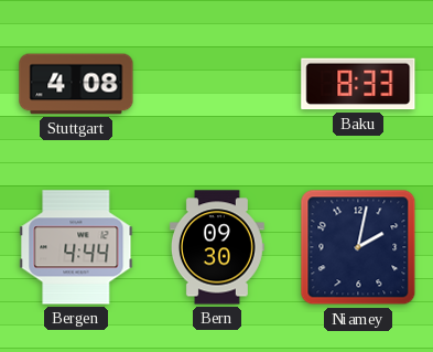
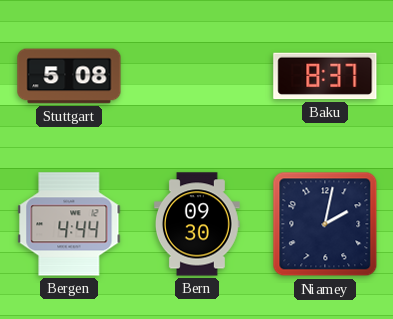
Stuttgart: 4:08 -> 5:08
Baku: 8:33 -> 8:37
